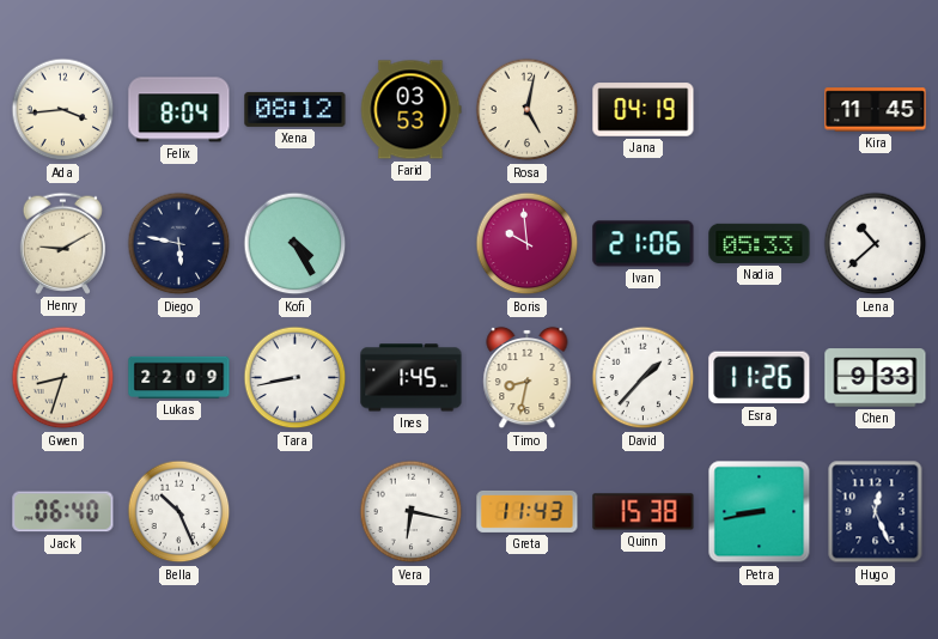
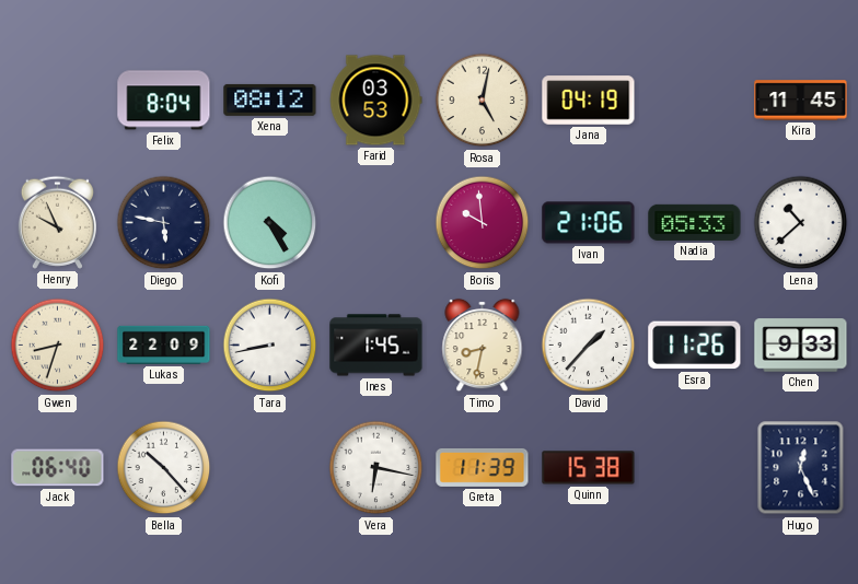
Ada: 3:44 -> none
Henry: 9:10 -> 9:56
Bella: 10:26 -> 10:23
Greta: 11:43 -> 11:39
Petra: 8:43 -> none
